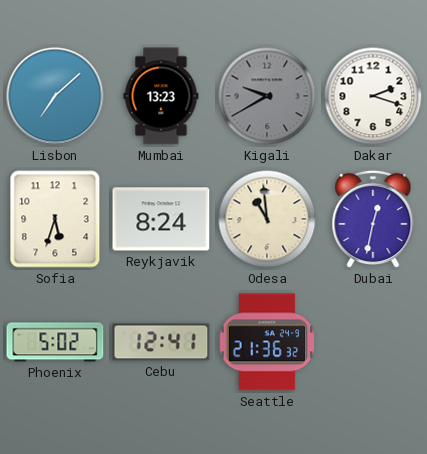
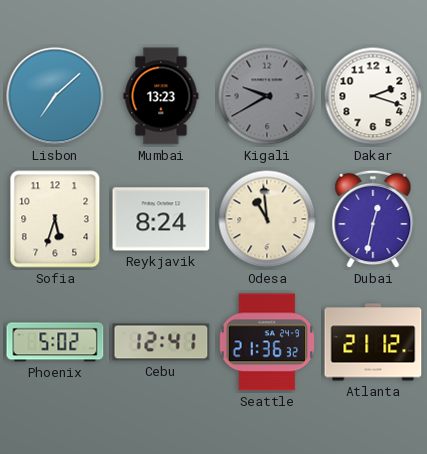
Atlanta: none -> 21:12
